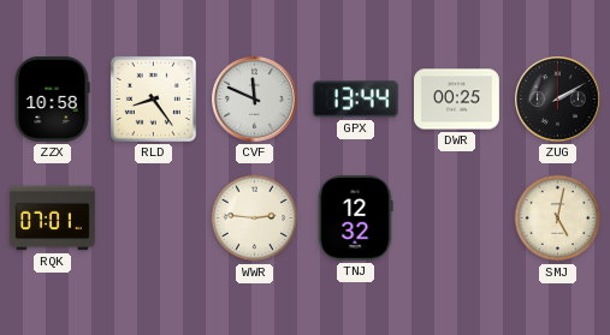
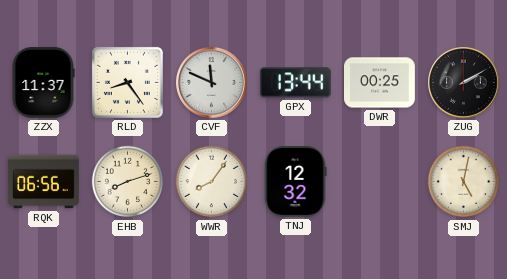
ZZX: 10:58 -> 11:37
RQK: 07:01 -> 06:56
EHB: none -> 8:12
WWR: 2:46 -> 8:06
